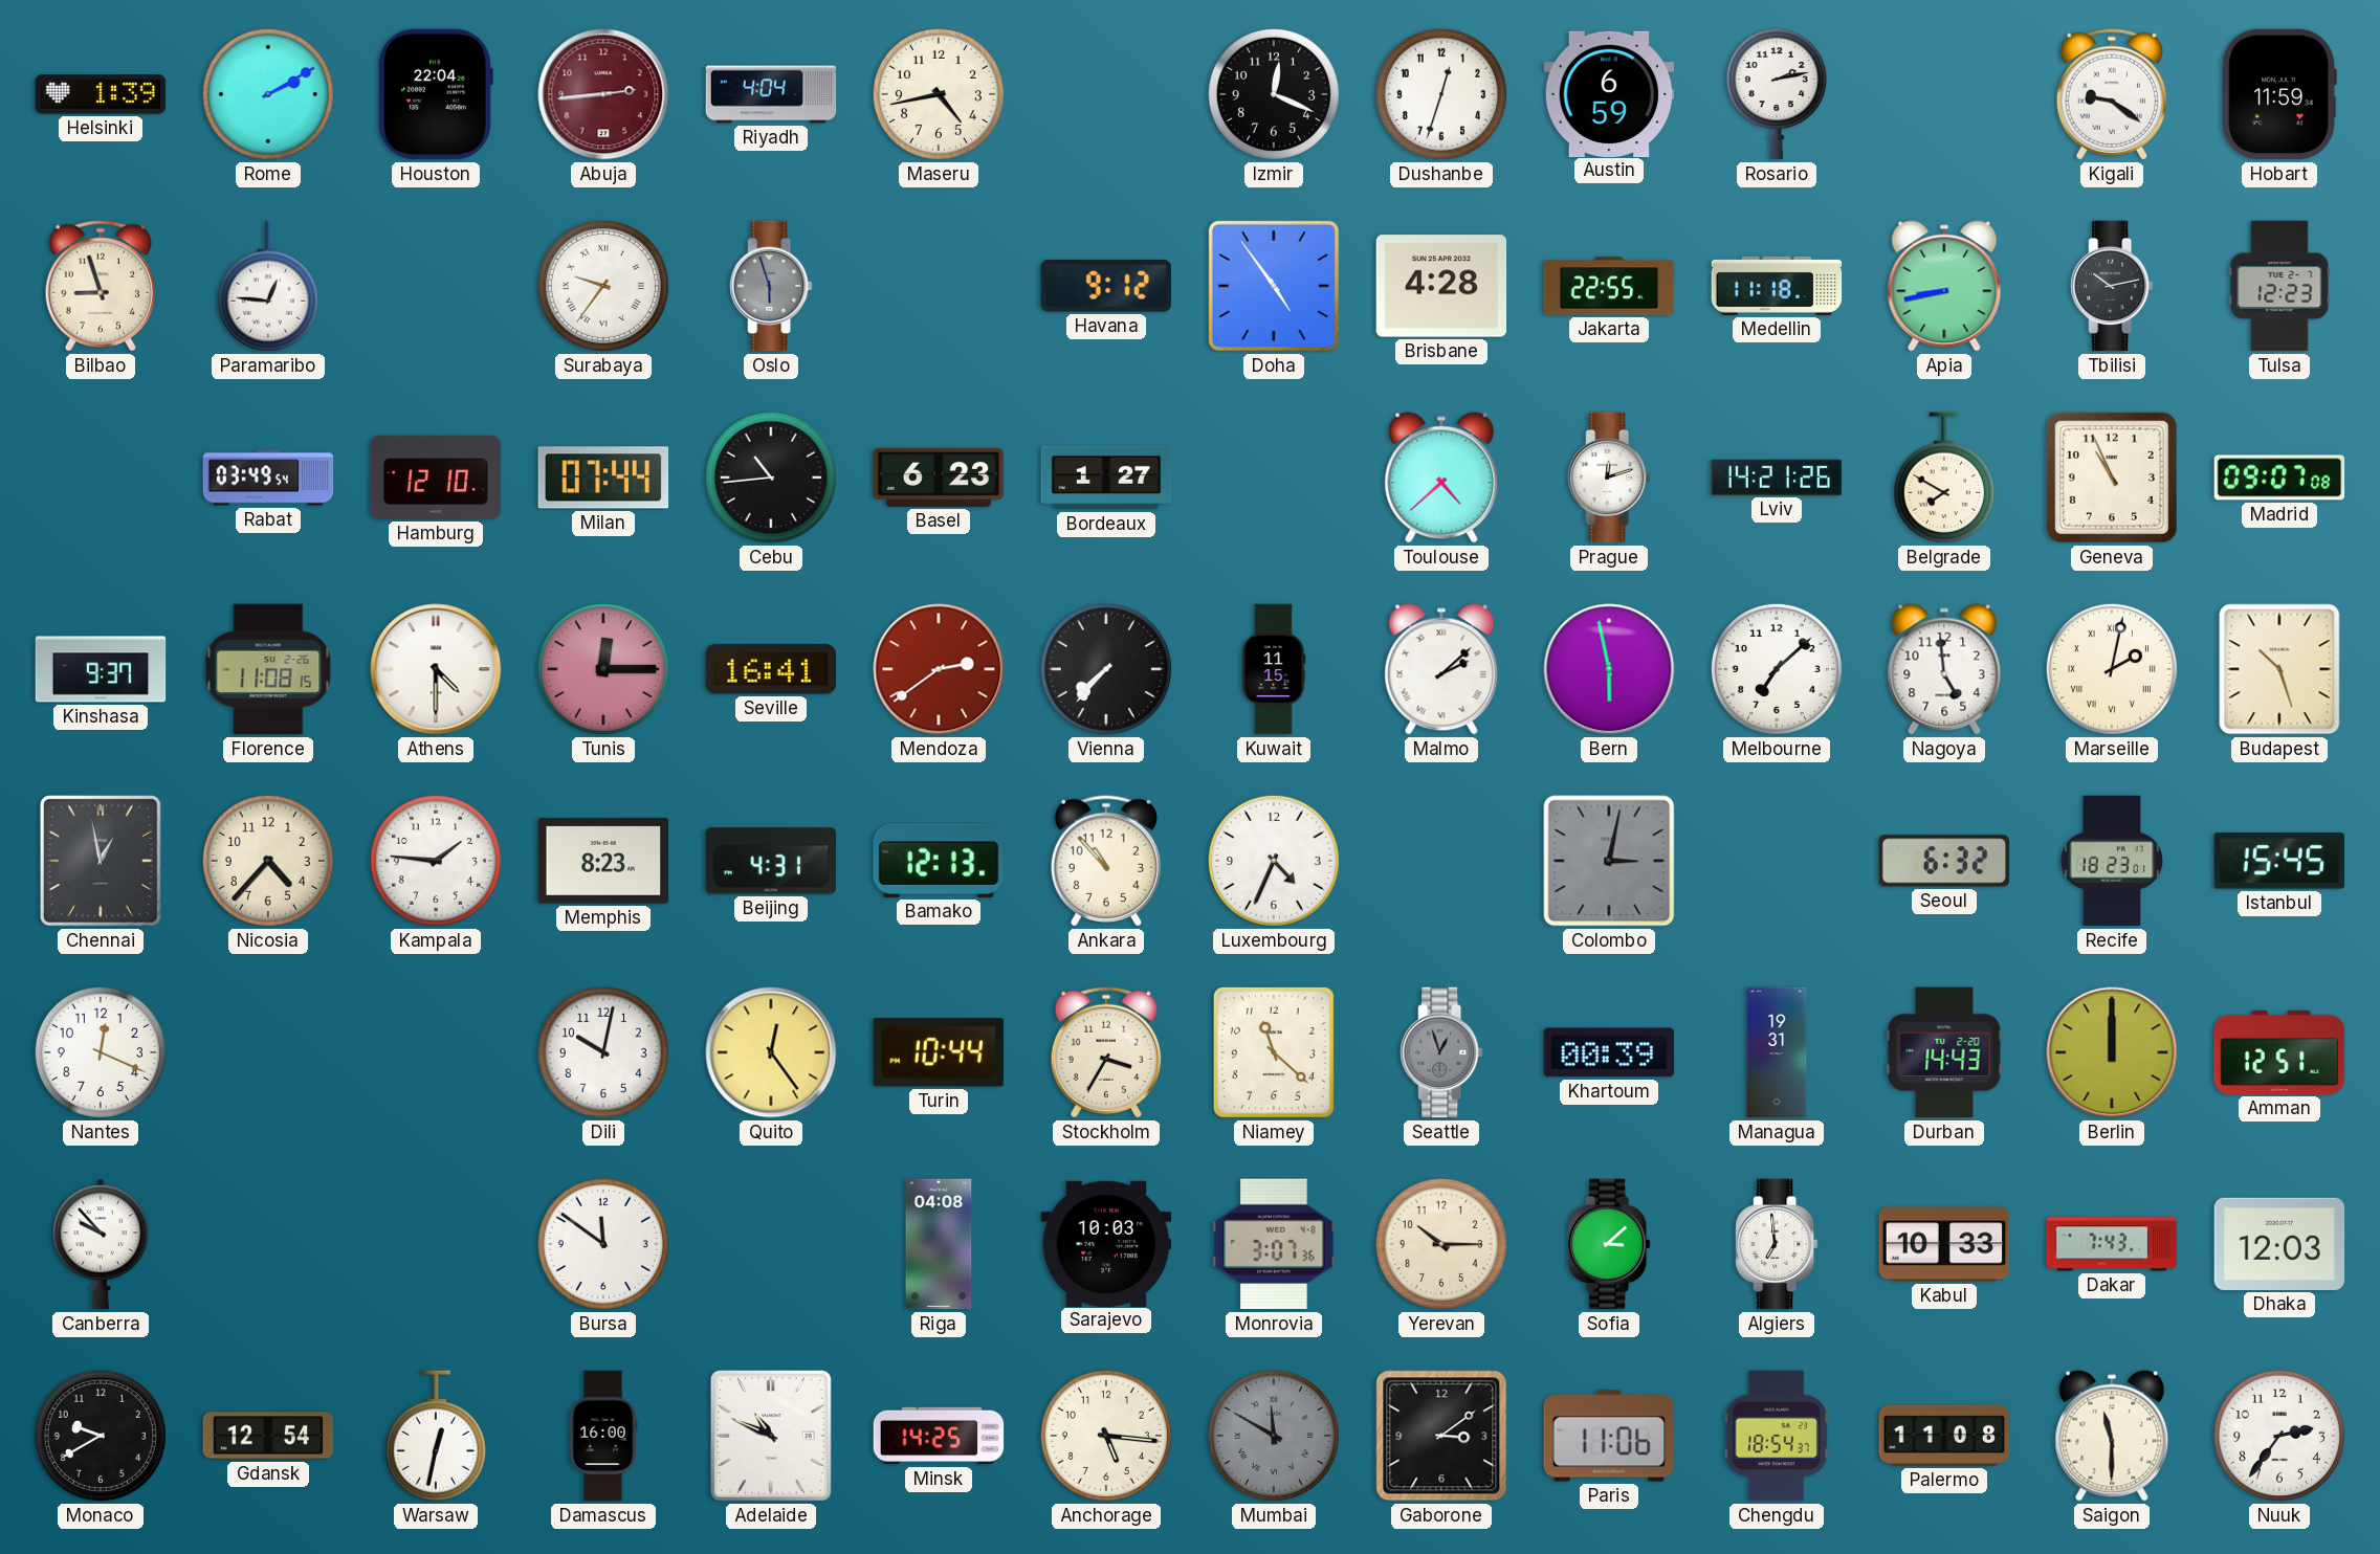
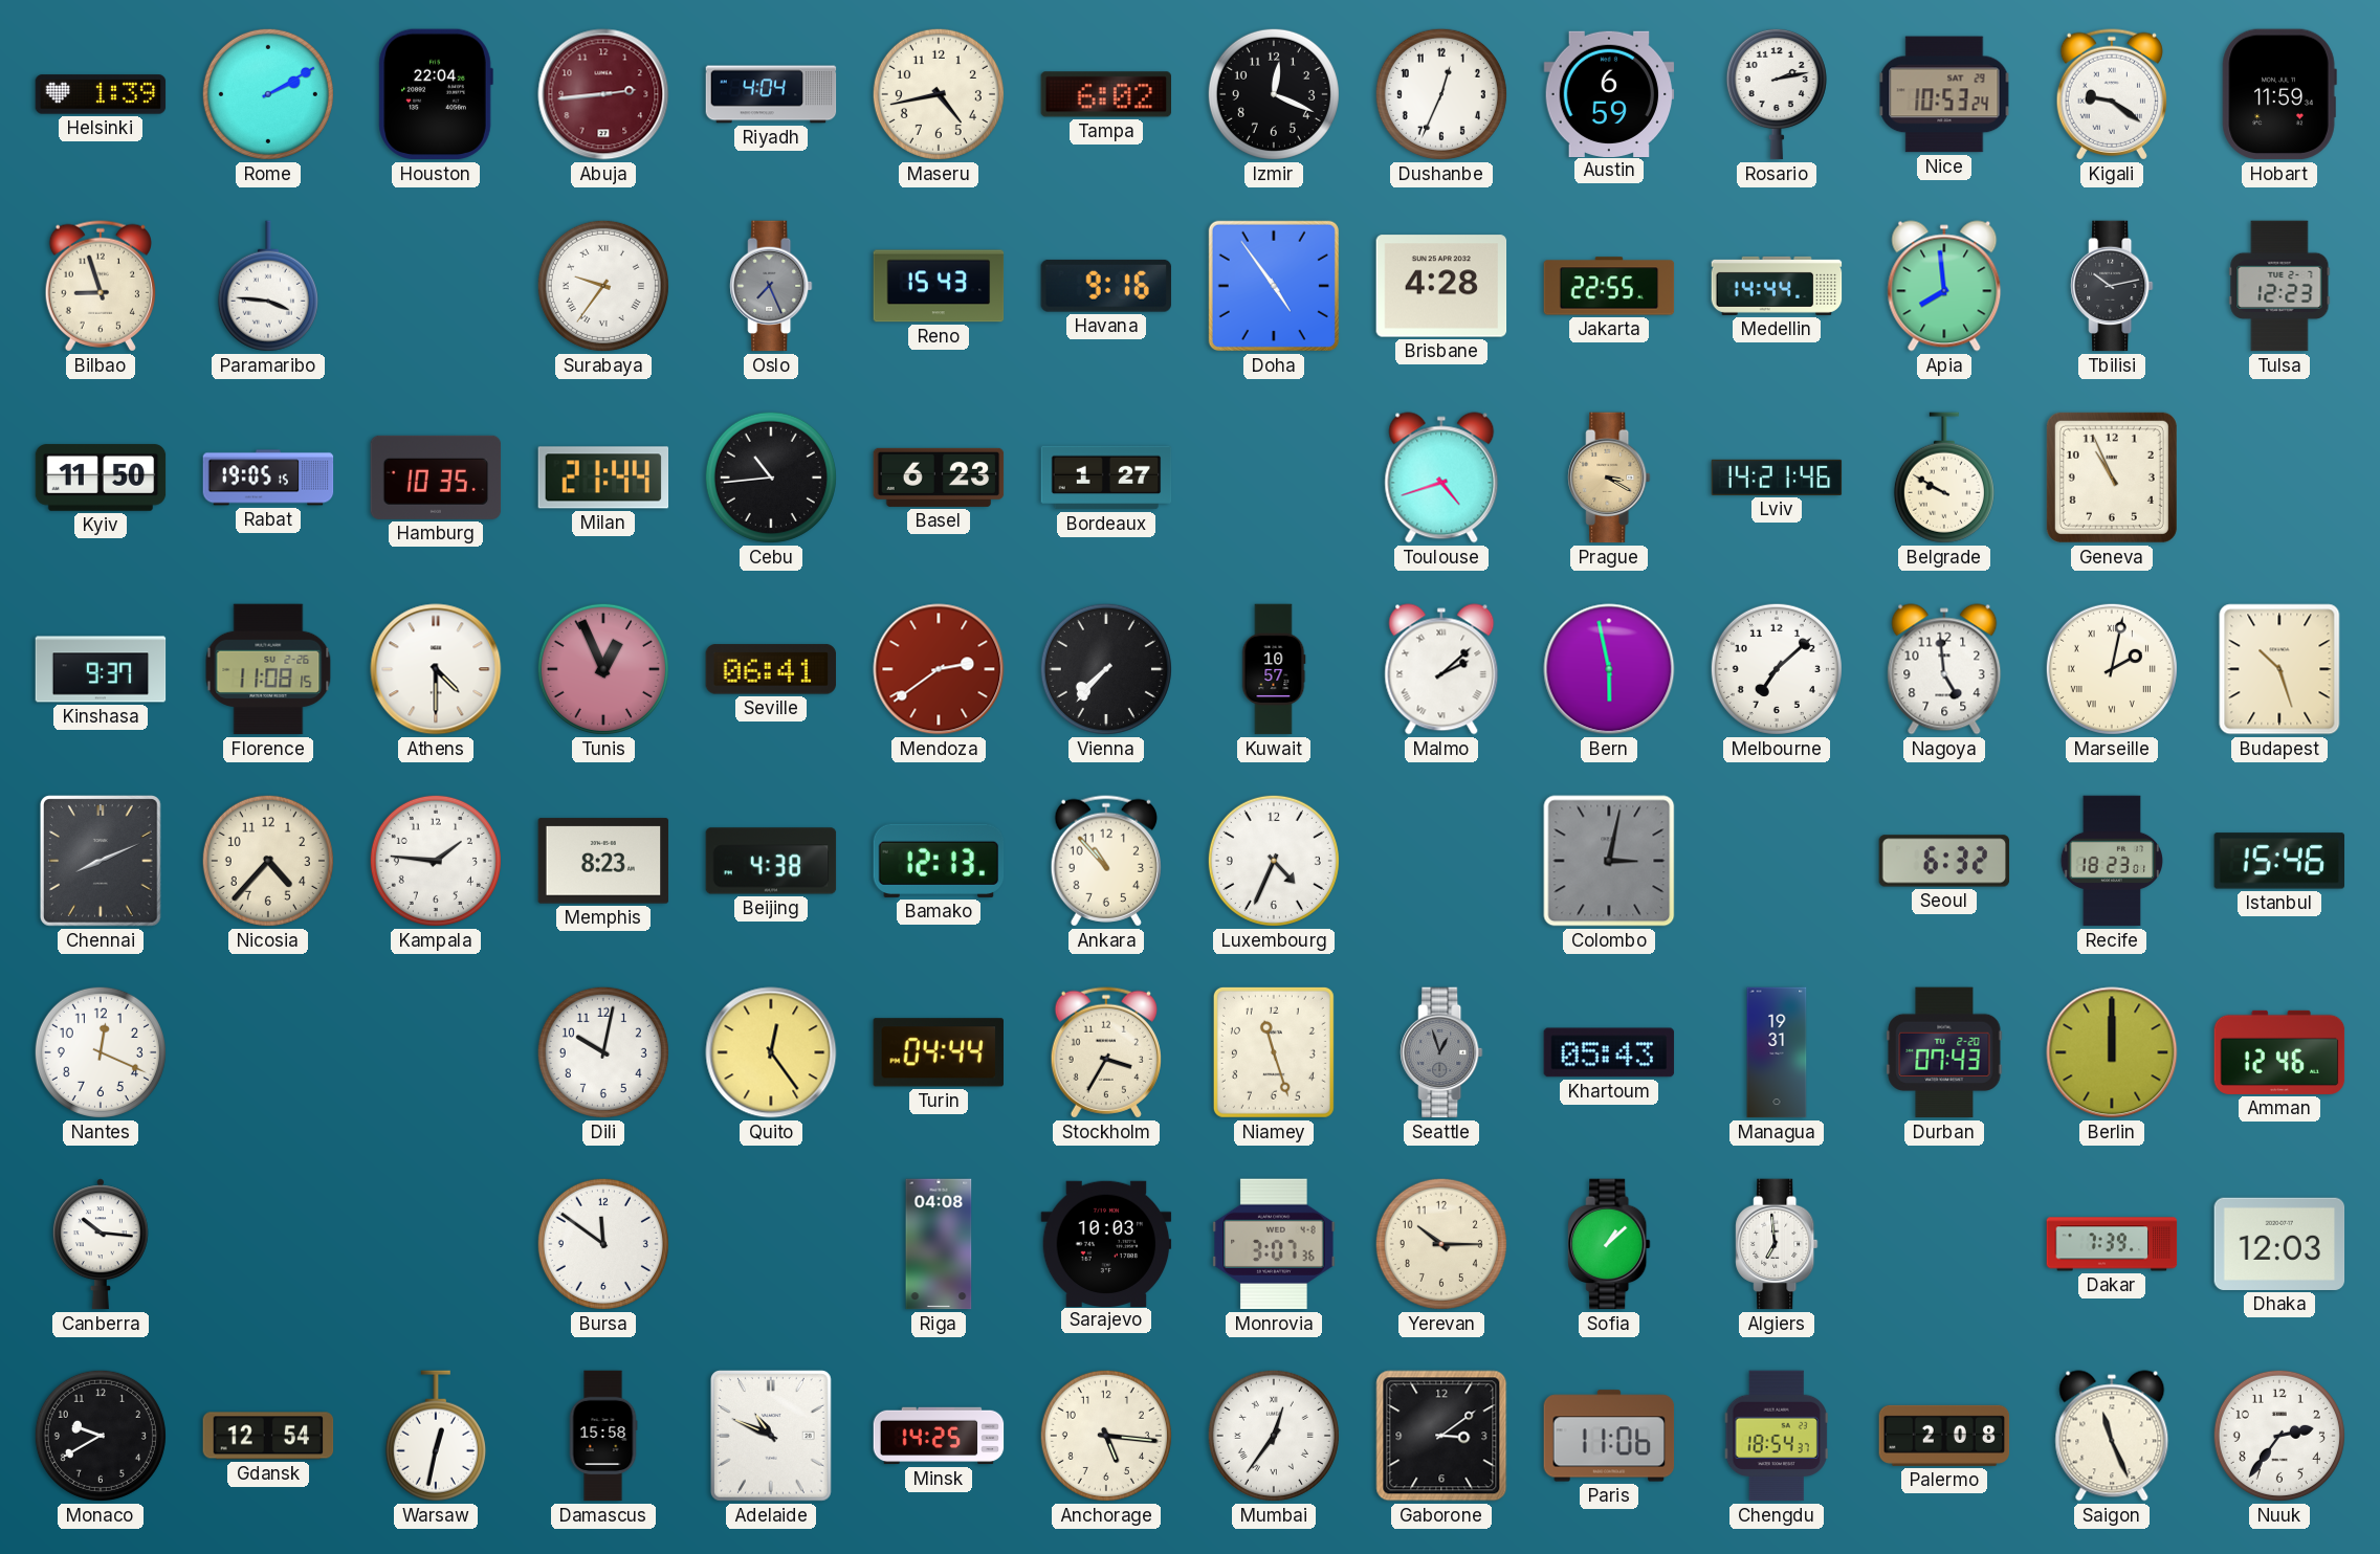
Tampa: none -> 6:02
Dushanbe: 12:33 -> 12:34
Nice: none -> 10:53
Paramaribo: 12:46 -> 3:46
Oslo: 5:57 -> 7:26
Reno: none -> 15:43
Havana: 9:12 -> 9:16
Medellin: 11:18 -> 14:44
Apia: 8:43 -> 7:59
Kyiv: none -> 11:50
Rabat: 03:49 -> 19:05
Hamburg: 12:10 -> 10:35
Milan: 07:44 -> 21:44
Toulouse: 4:38 -> 4:42
Prague: 12:12 -> 3:20
Prague dial: white -> champagne
Lviv: 14:21:26 -> 14:21:46
Belgrade: 7:50 -> 9:50
Madrid: 09:07 -> none
Tunis: 12:15 -> 12:56
Seville: 16:41 -> 06:41
Kuwait: 11:15 -> 10:57
Chennai: 12:58 -> 8:11
Beijing: 4:31 -> 4:38
Istanbul: 15:45 -> 15:46
Turin: 10:44 -> 04:44
Niamey: 11:22 -> 11:27
Khartoum: 00:39 -> 05:43
Durban: 14:43 -> 07:43
Amman: 12:51 -> 12:46
Canberra: 9:53 -> 10:16
Sofia: 3:08 -> 1:08
Kabul: 10:33 -> none
Dakar: 7:43 -> 7:39
Damascus: 16:00 -> 15:58
Mumbai: 11:50 -> 12:36
Mumbai dial: grey -> white
Palermo: 11:08 -> 2:08
Saigon: 11:30 -> 11:26
